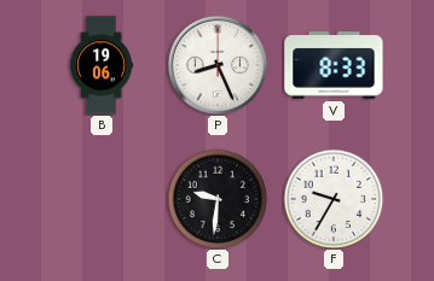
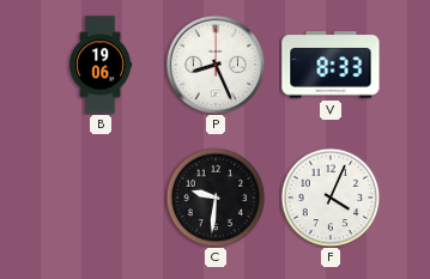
F: 9:35 -> 4:04
